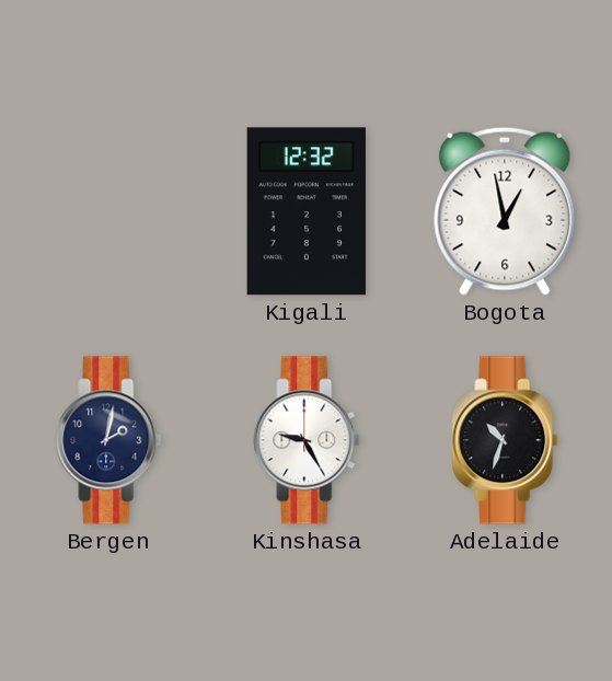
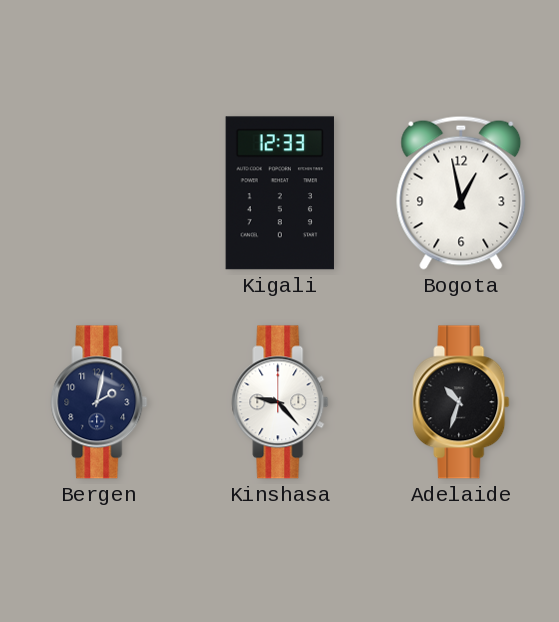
Kigali: 12:32 -> 12:33
Kinshasa: 9:25 -> 9:23
